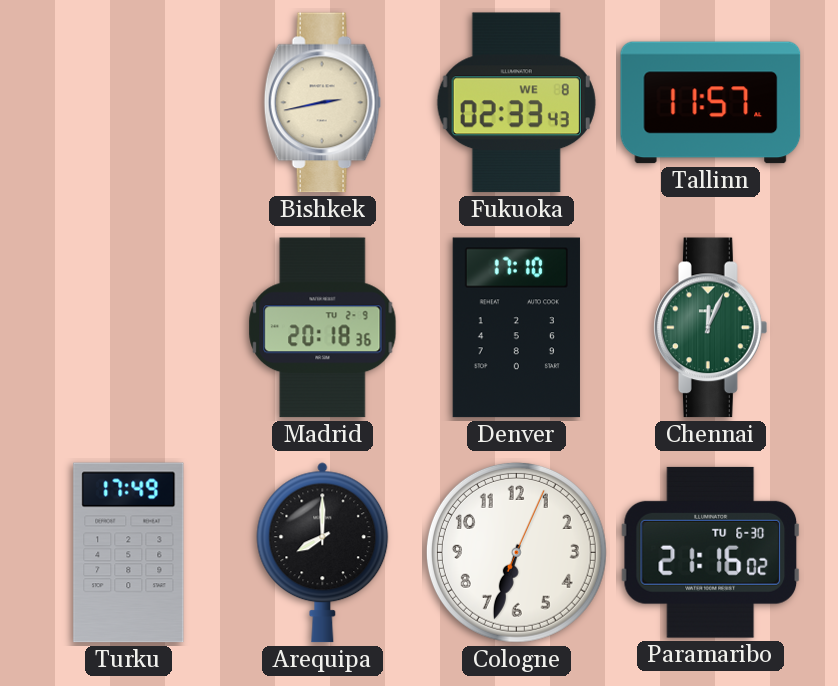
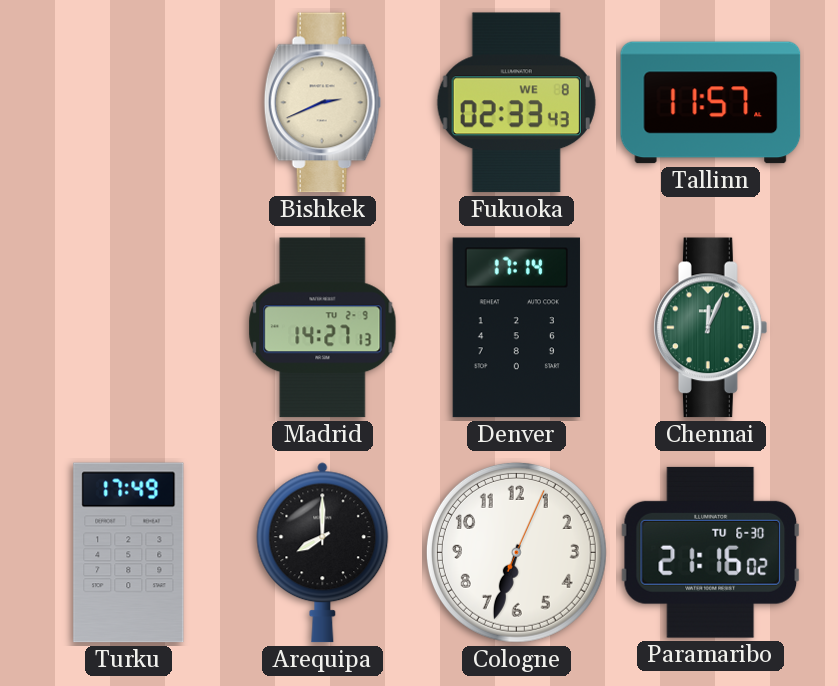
Bishkek: 2:43 -> 2:41
Madrid: 20:18 -> 14:27
Denver: 17:10 -> 17:14
